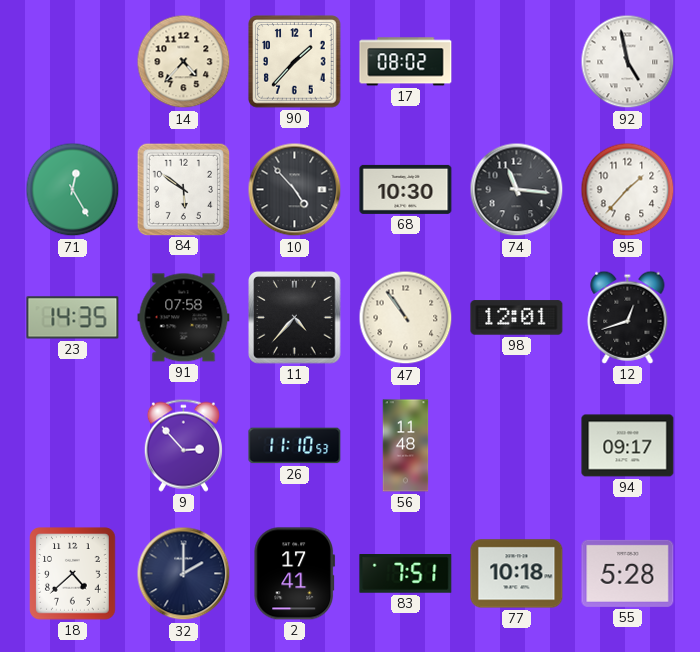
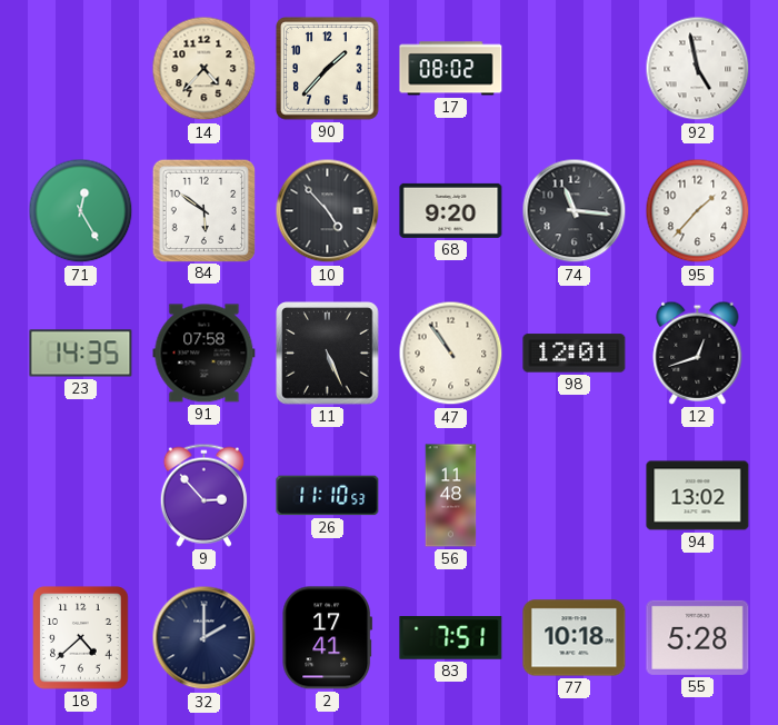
68: 10:30 -> 9:20
11: 4:37 -> 5:26
94: 09:17 -> 13:02
